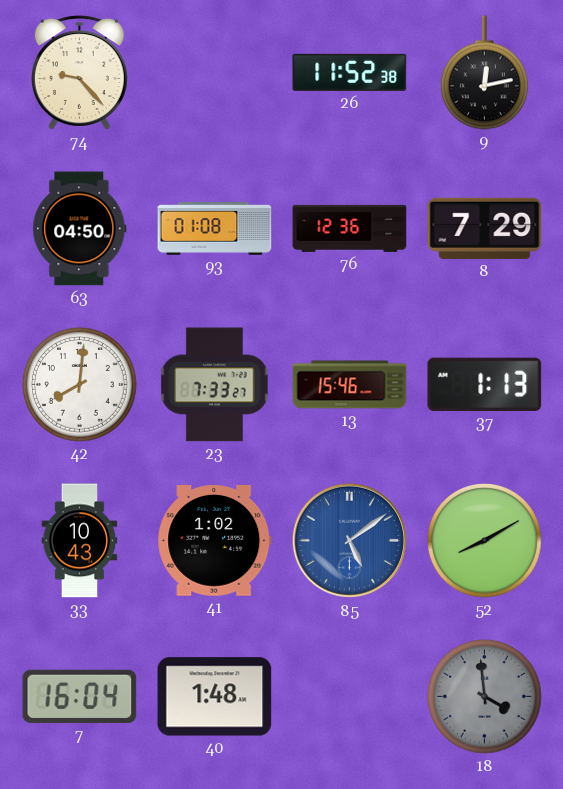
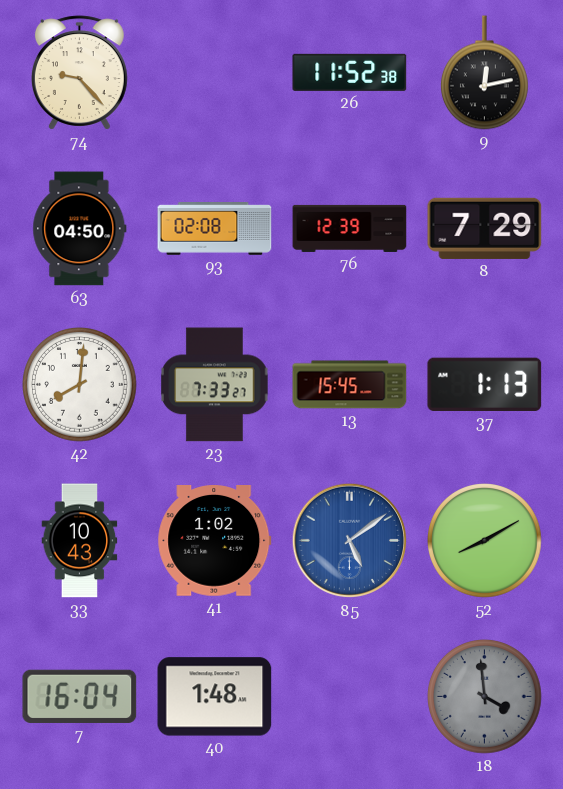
93: 01:08 -> 02:08
76: 12:36 -> 12:39
13: 15:46 -> 15:45
